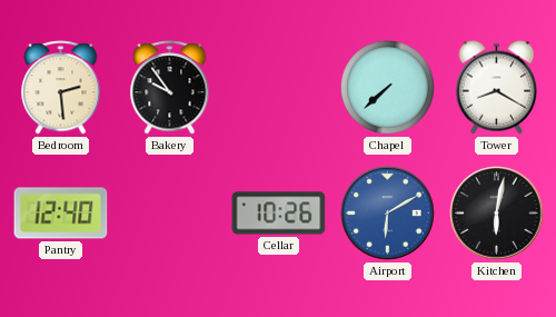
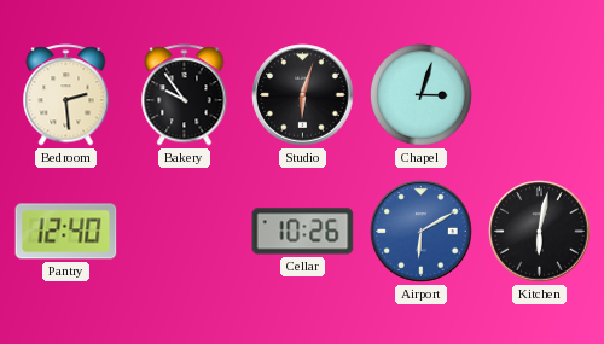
Studio: none -> 6:03
Chapel: 7:38 -> 3:03
Tower: 8:20 -> none
